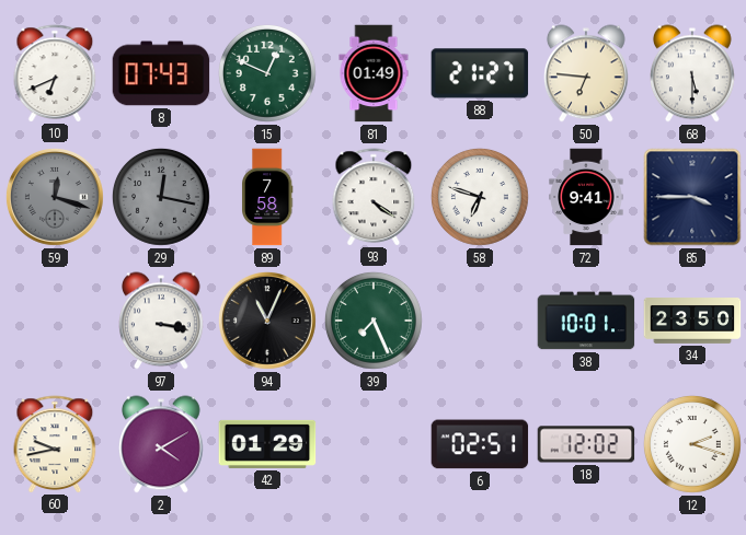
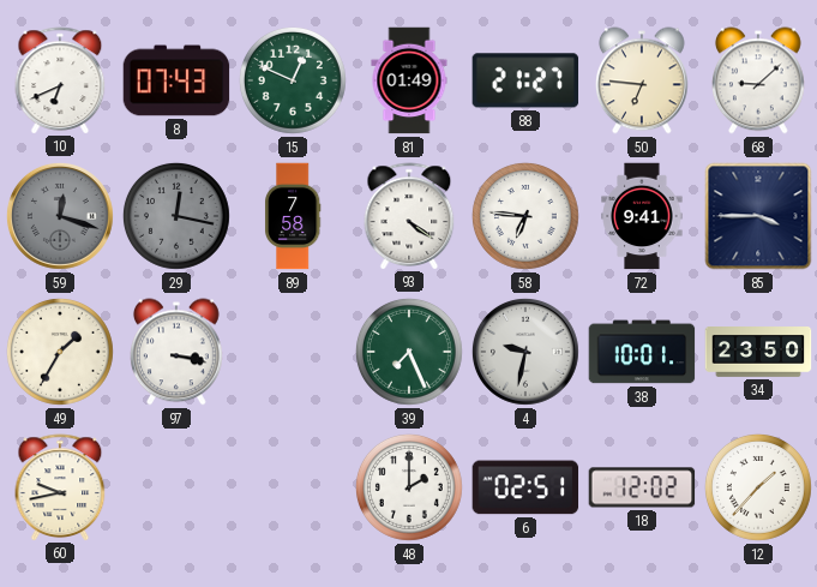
68: 5:30 -> 9:08
58: 6:48 -> 6:46
49: none -> 1:35
94: 11:04 -> none
4: none -> 9:32
2: 4:10 -> none
42: 01:29 -> none
48: none -> 2:00
12: 2:18 -> 1:37
